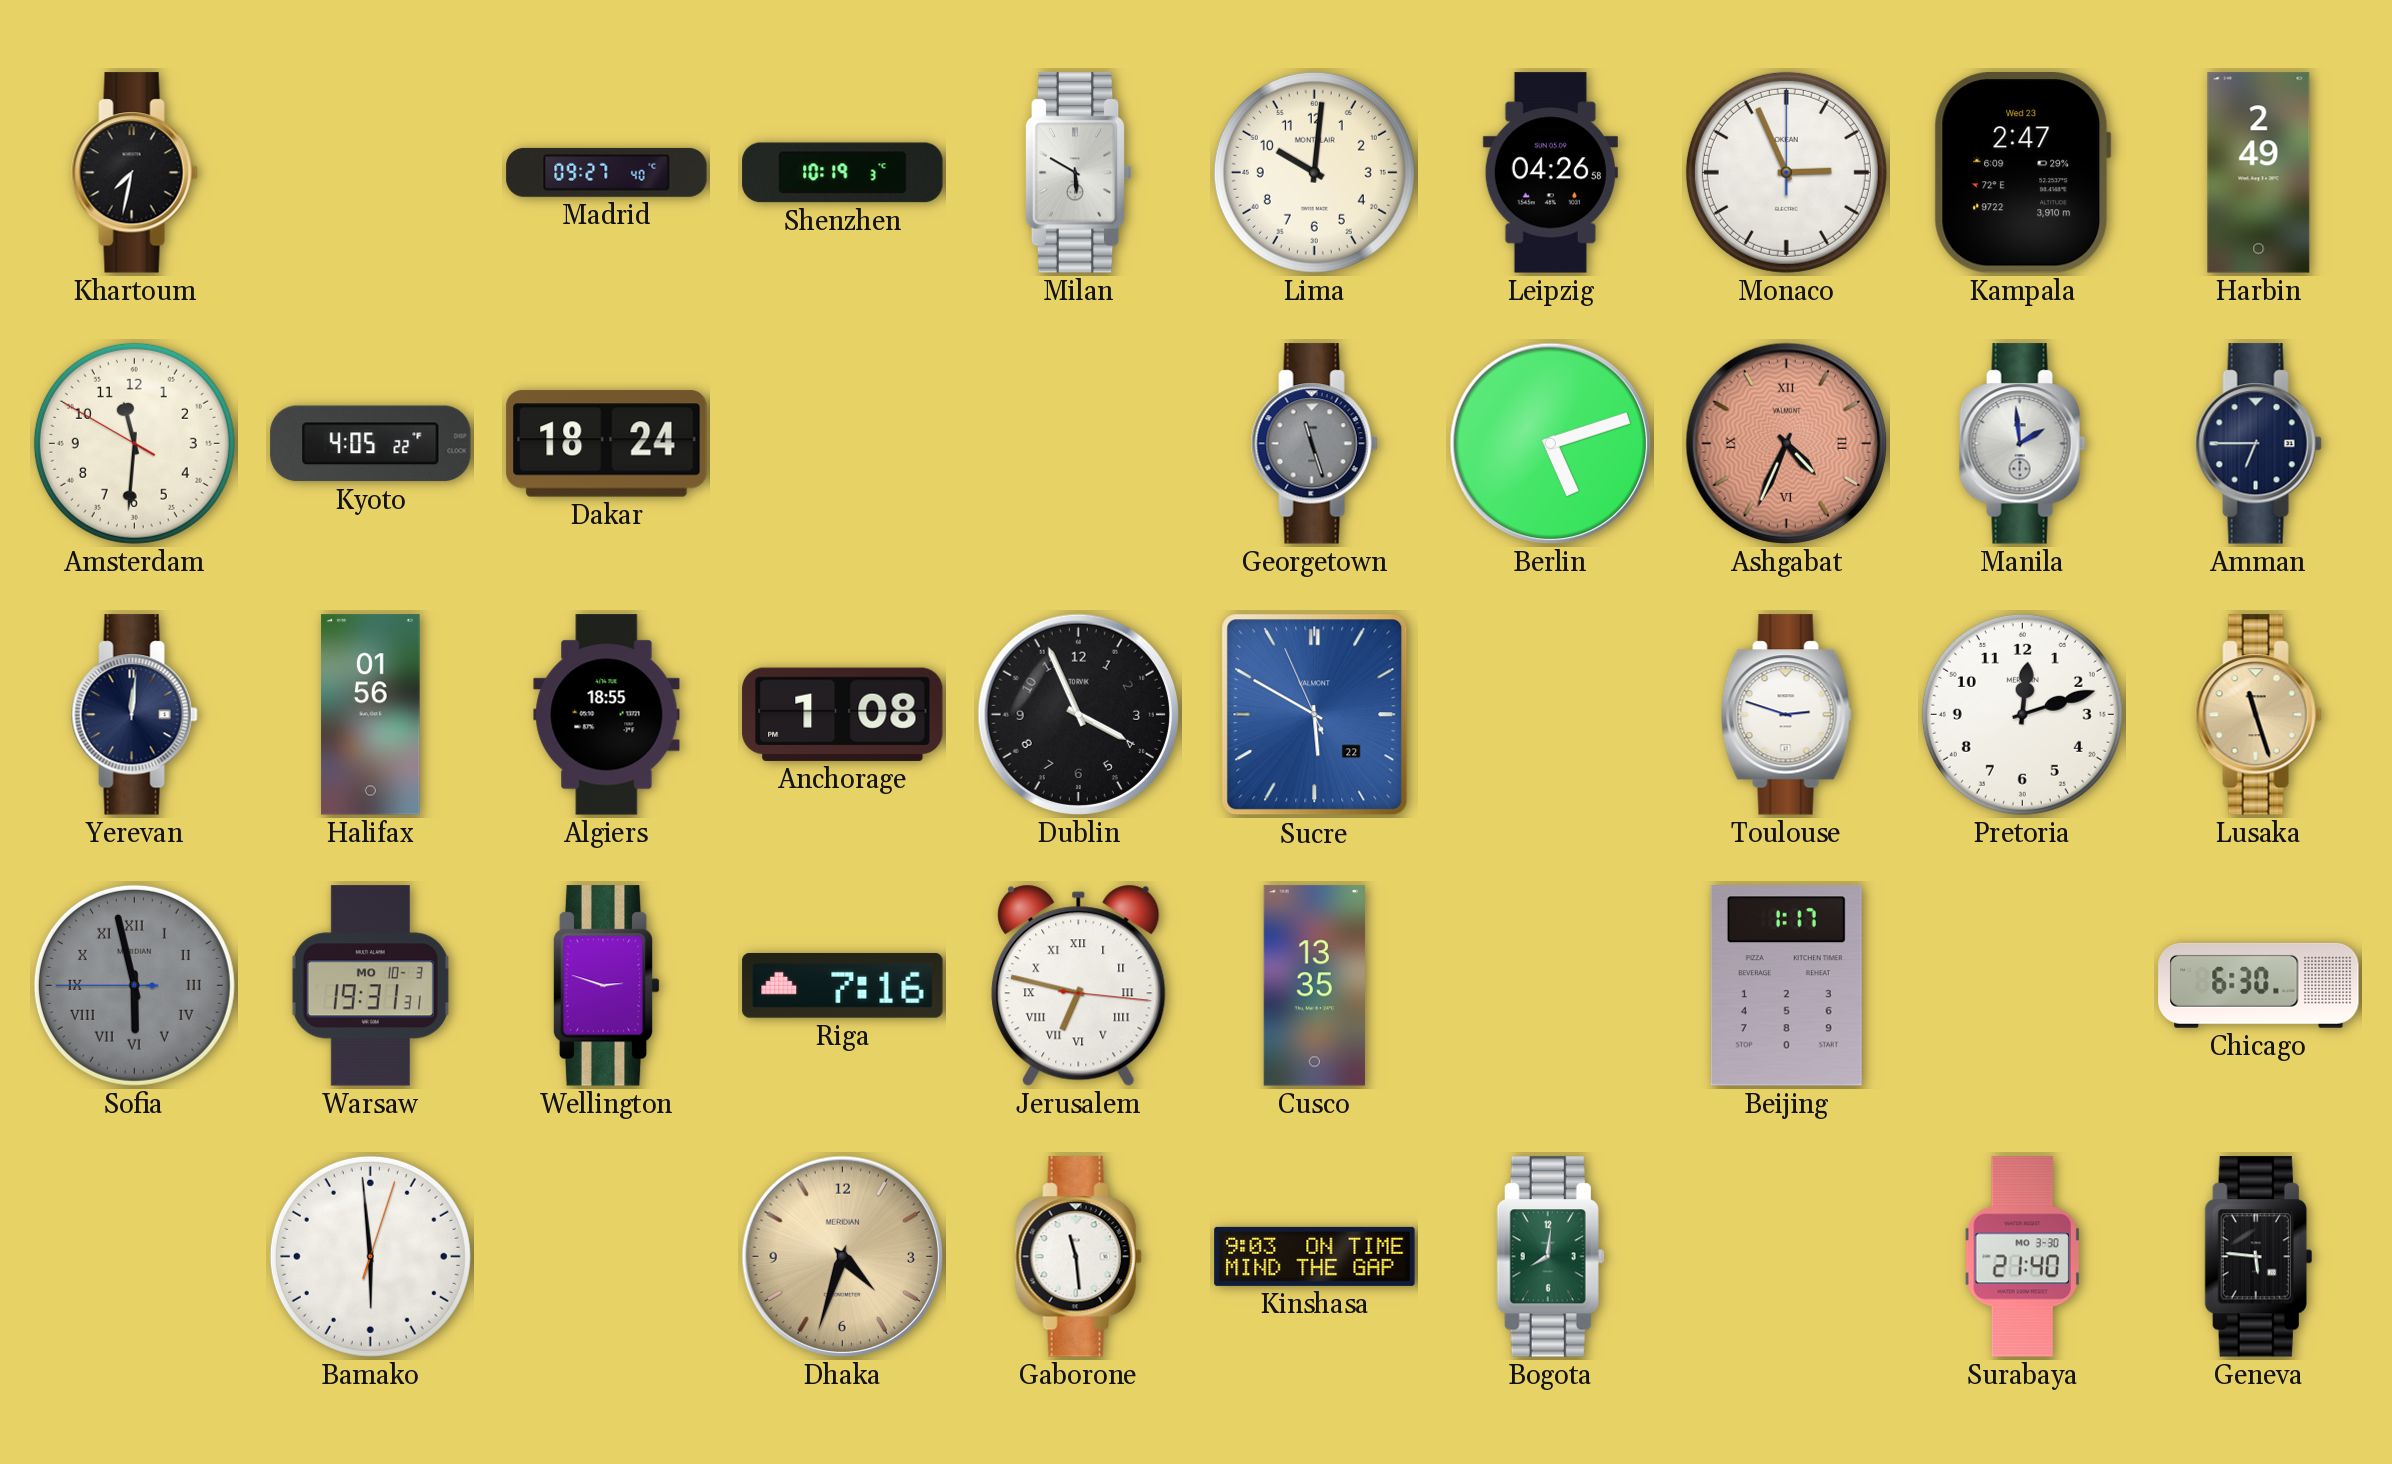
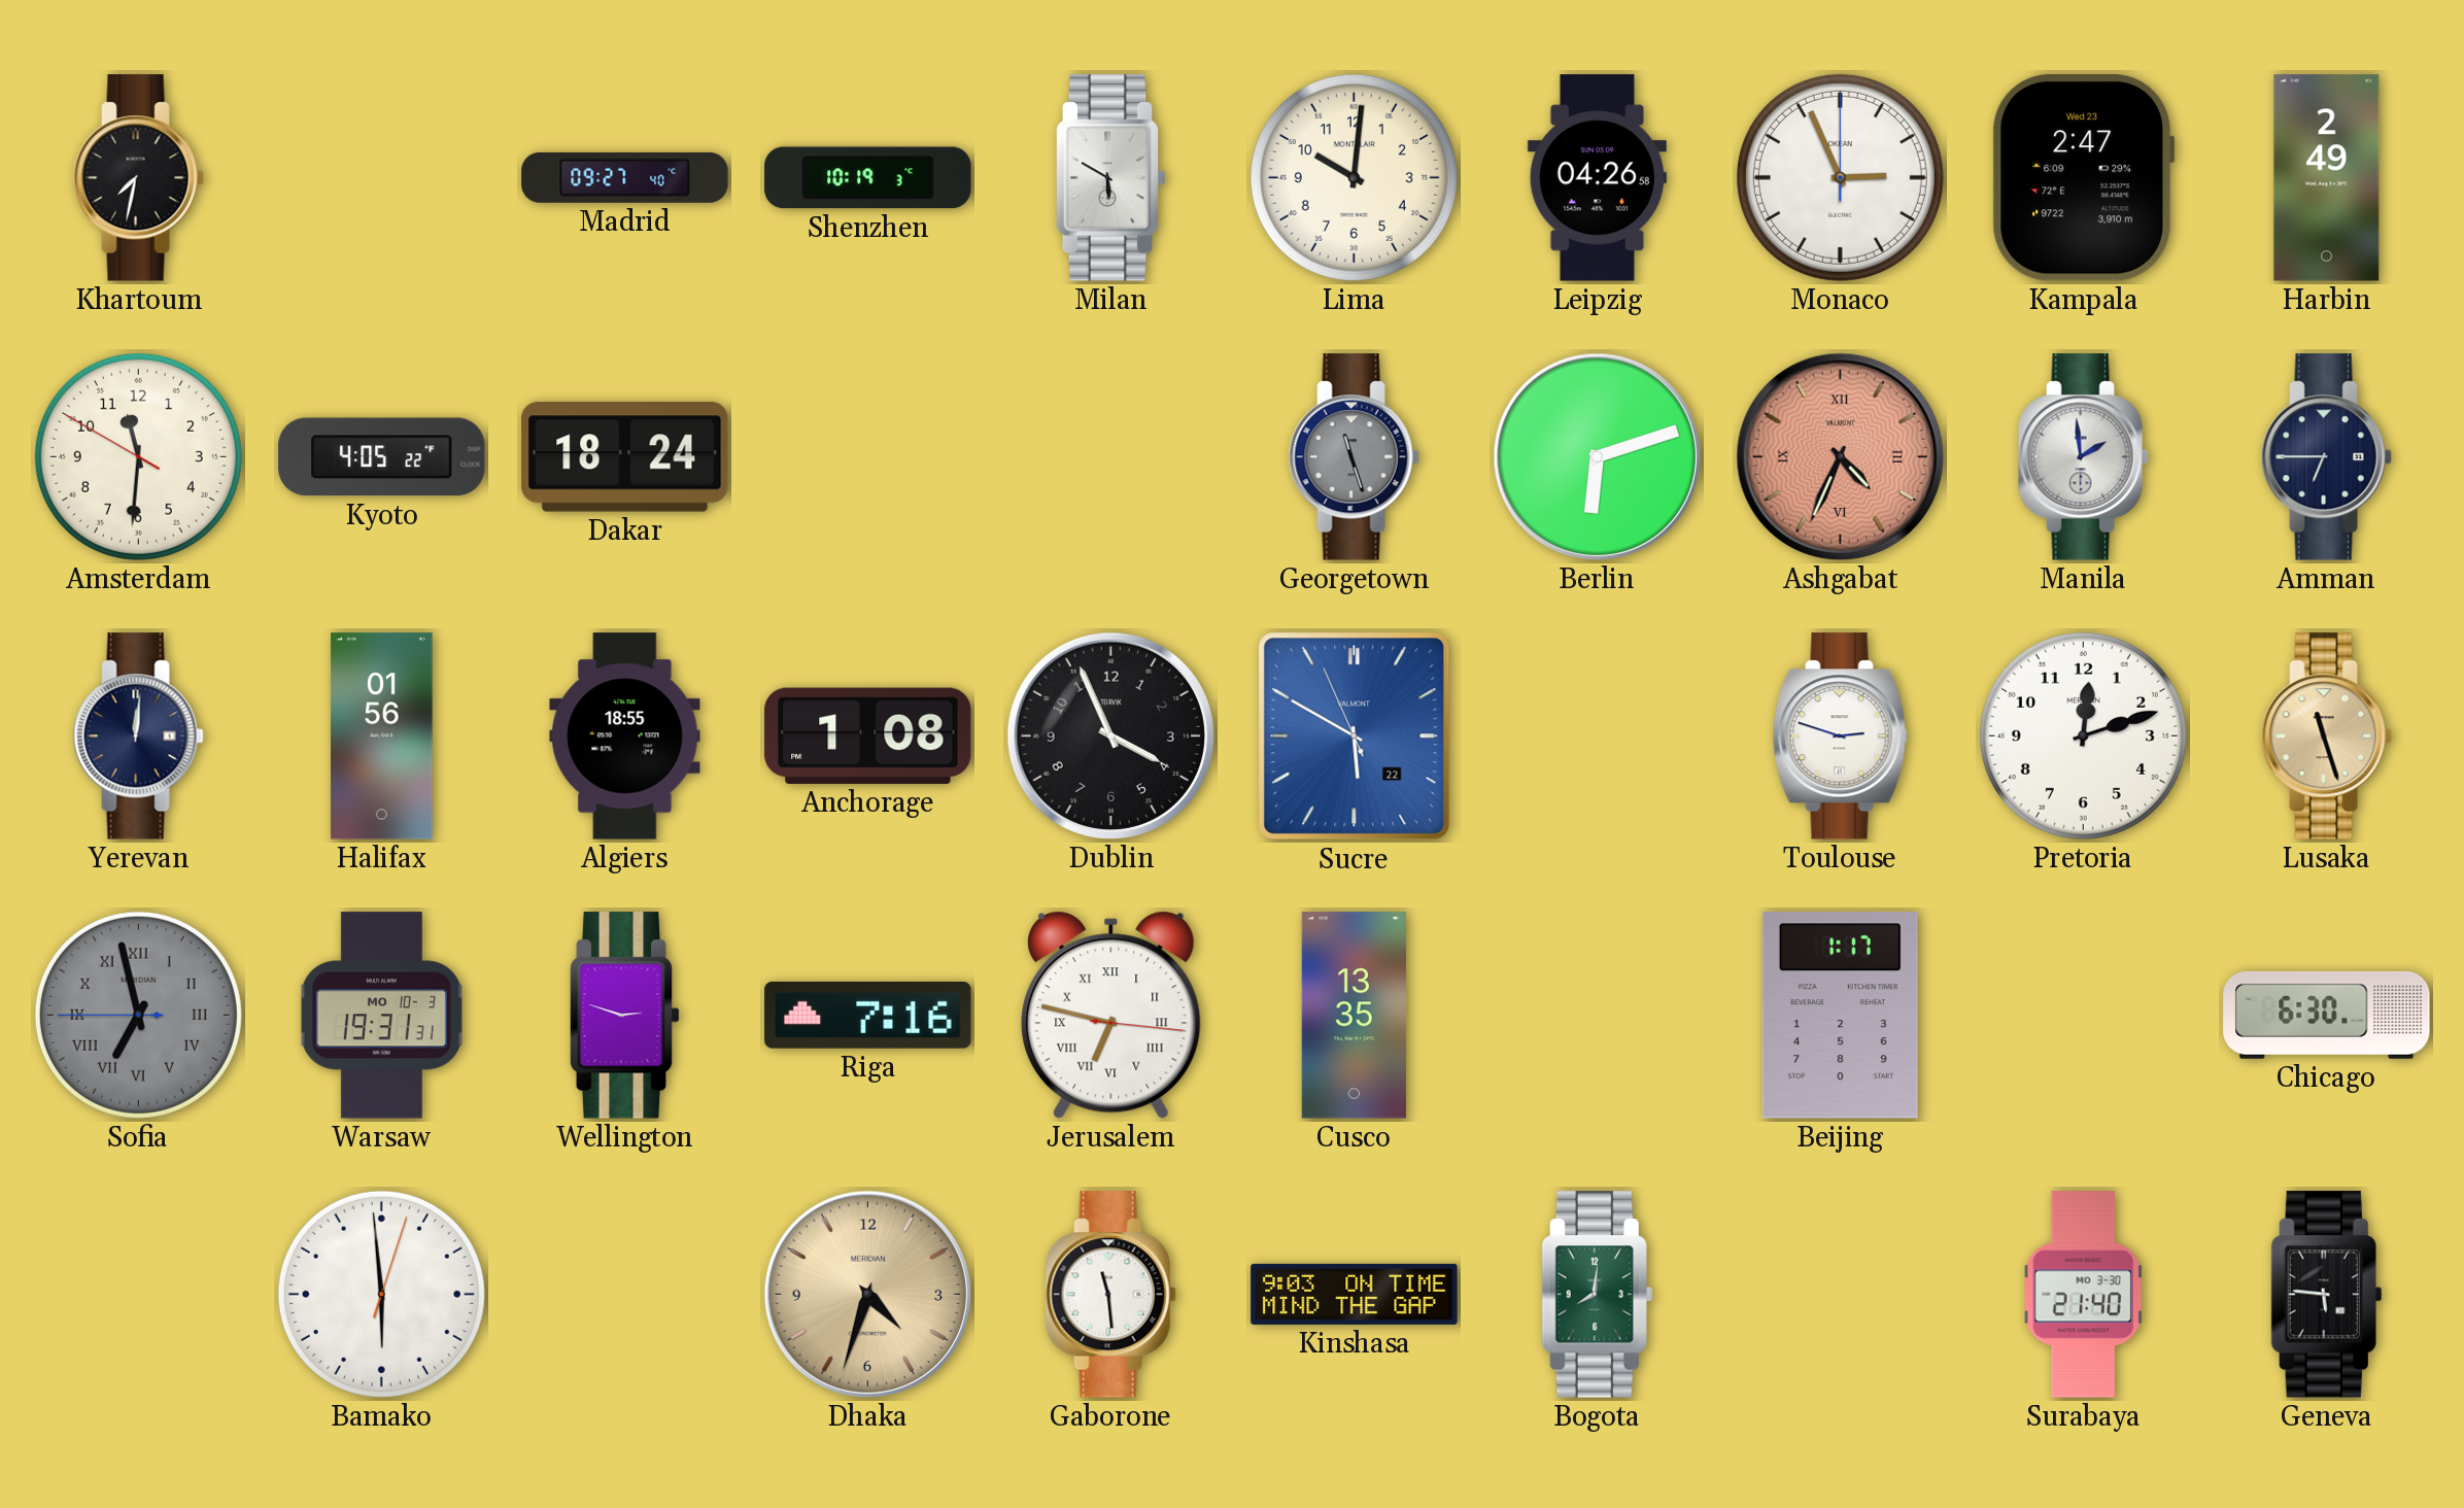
Berlin: 5:12 -> 6:12
Sofia: 5:57 -> 6:57
